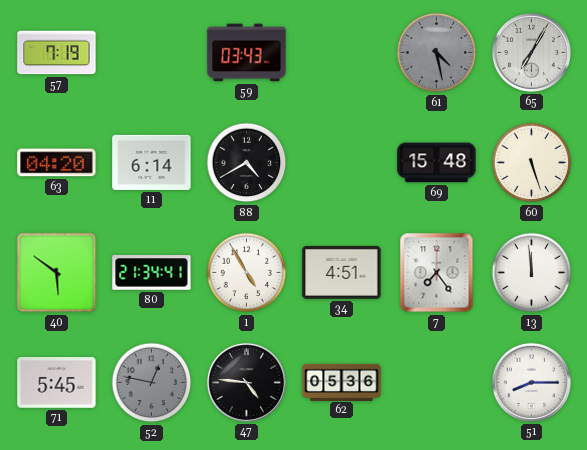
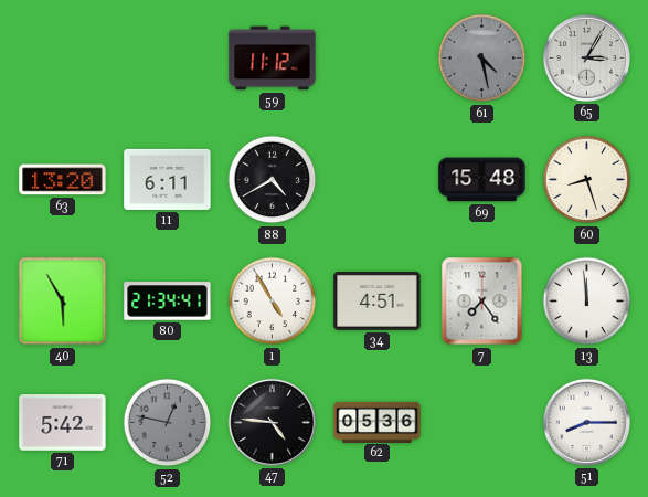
57: 7:19 -> none
59: 03:43 -> 11:12
65: 7:05 -> 3:05
63: 04:20 -> 13:20
11: 6:14 -> 6:11
60: 5:27 -> 8:27
40: 5:51 -> 5:55
71: 5:45 -> 5:42
